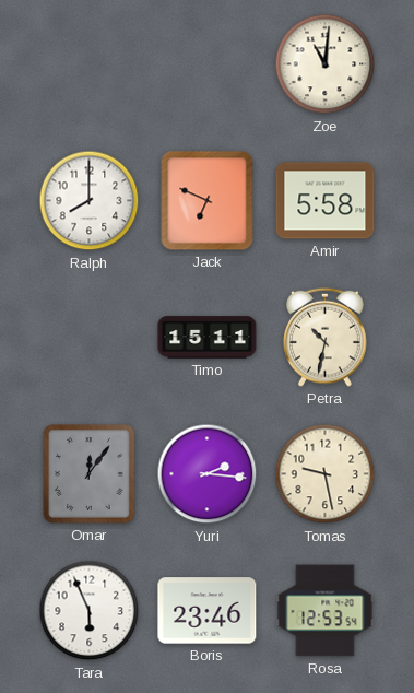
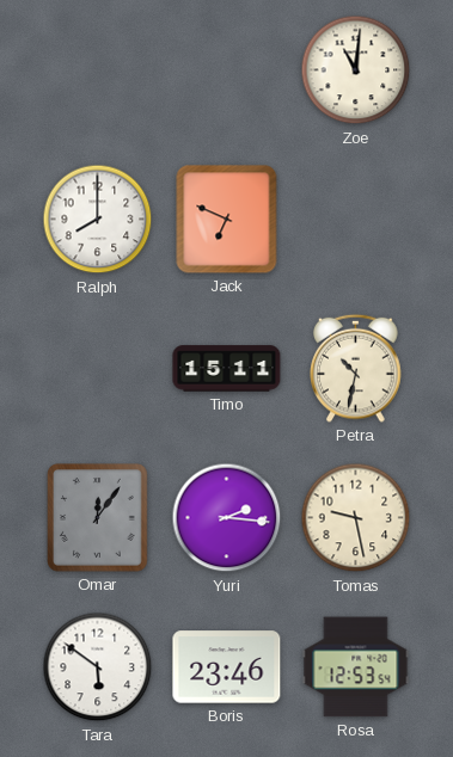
Amir: 5:58 -> none
Tara: 5:56 -> 5:51
